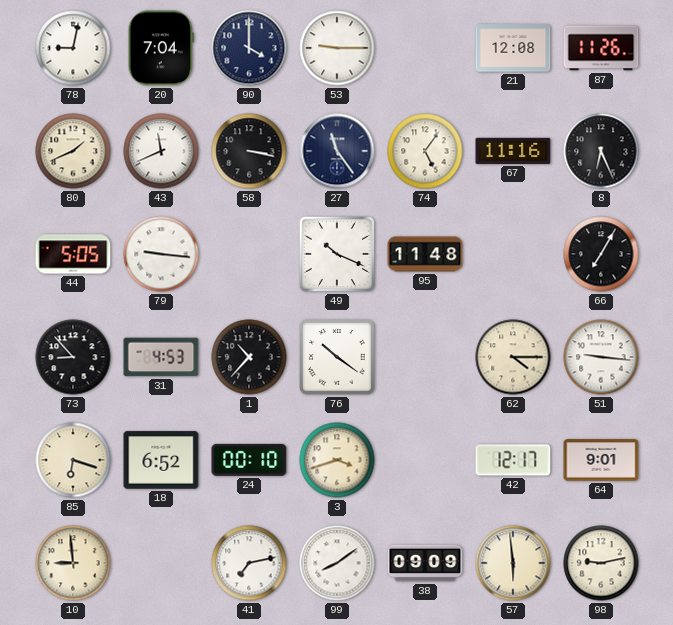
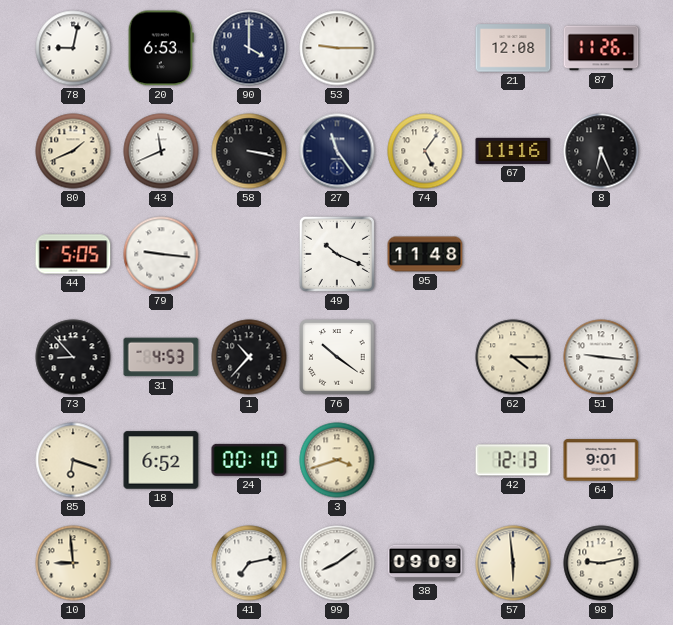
20: 7:04 -> 6:53
66: 7:05 -> none
42: 12:17 -> 12:13
